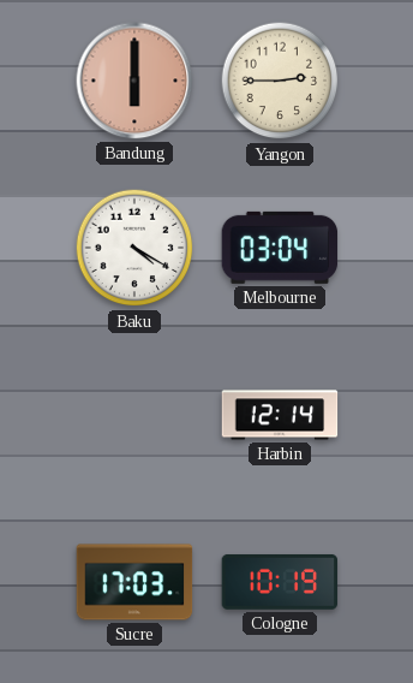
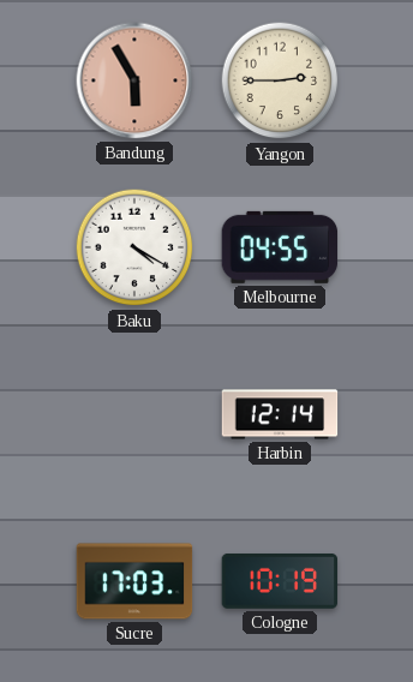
Bandung: 6:00 -> 5:55
Melbourne: 03:04 -> 04:55
